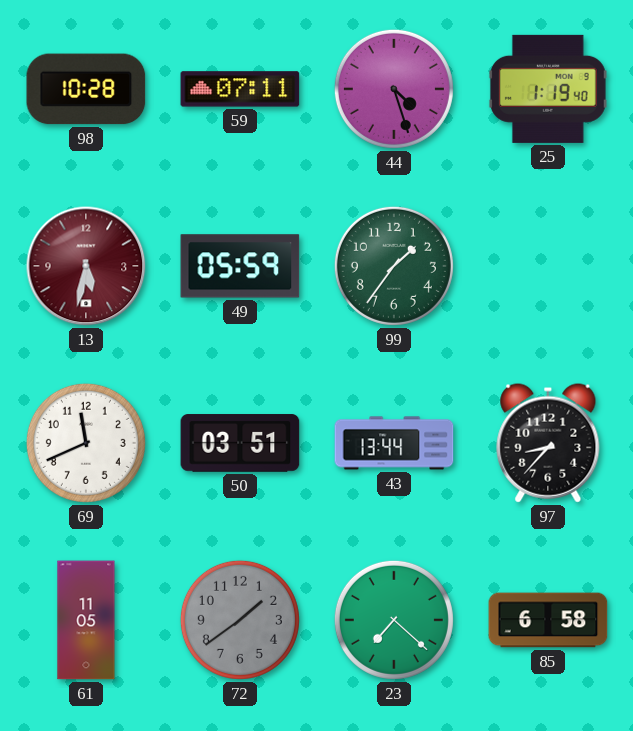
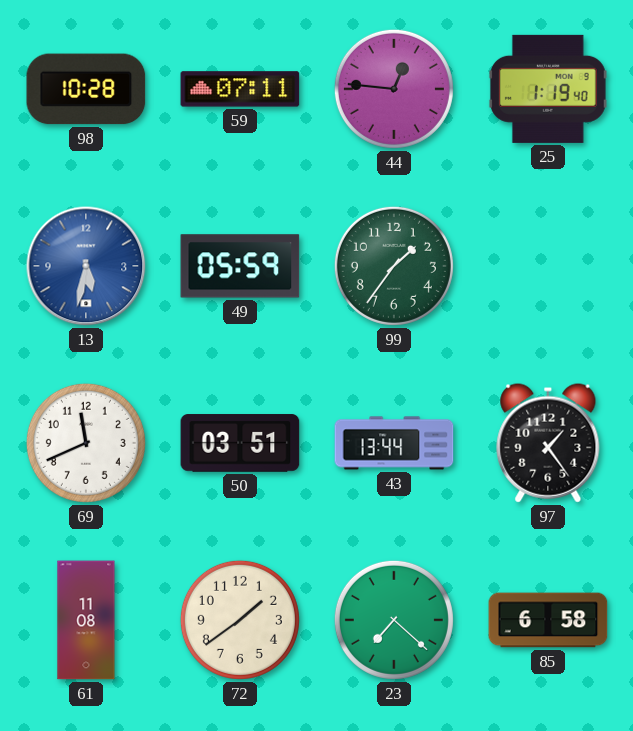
44: 4:27 -> 12:46
13 dial: burgundy -> blue
97: 8:37 -> 1:24
61: 11:05 -> 11:08
72 dial: grey -> cream
